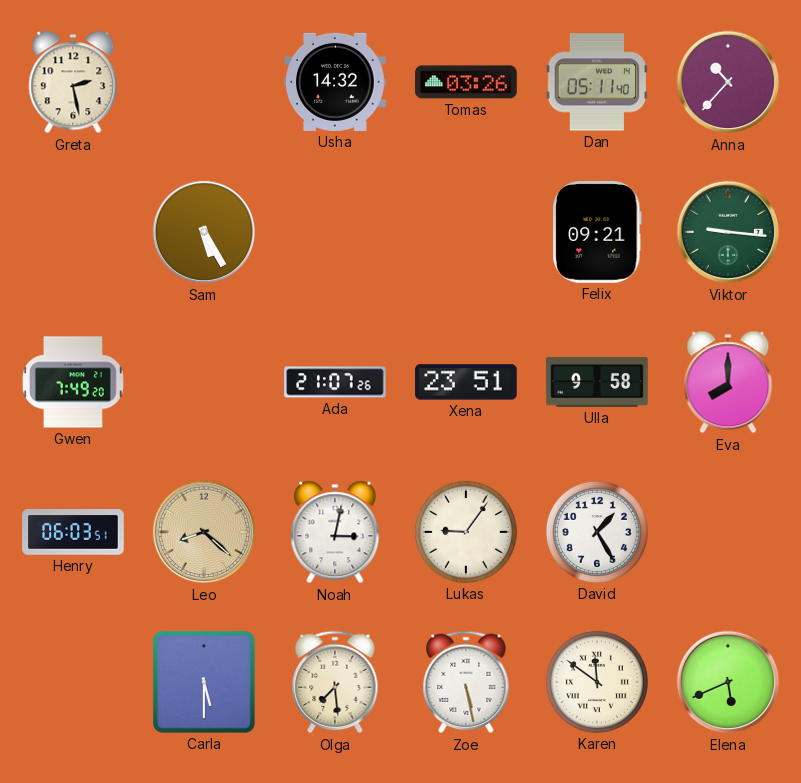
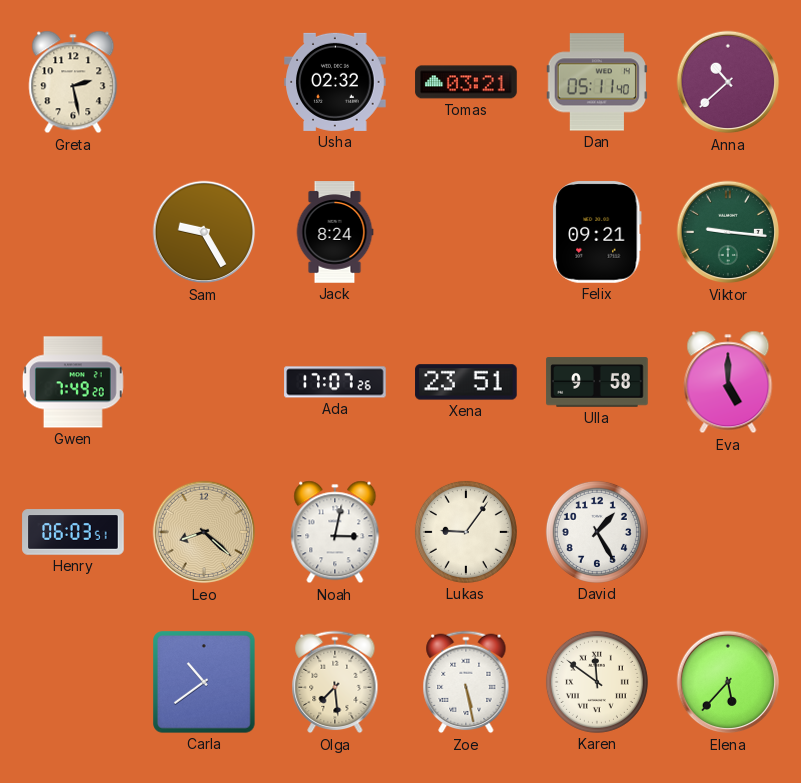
Usha: 14:32 -> 02:32
Tomas: 03:26 -> 03:21
Anna: 10:37 -> 10:38
Sam: 5:25 -> 9:25
Jack: none -> 8:24
Ada: 21:07 -> 17:07
Eva: 8:00 -> 5:00
Carla: 5:30 -> 10:39
Elena: 5:41 -> 5:37
